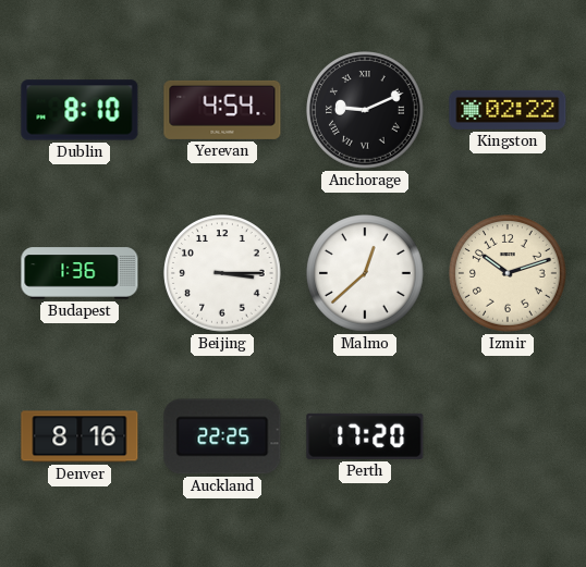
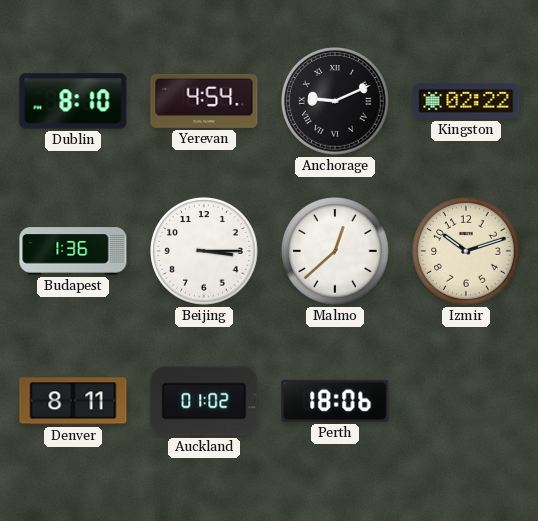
Denver: 8:16 -> 8:11
Auckland: 22:25 -> 01:02
Perth: 17:20 -> 18:06
